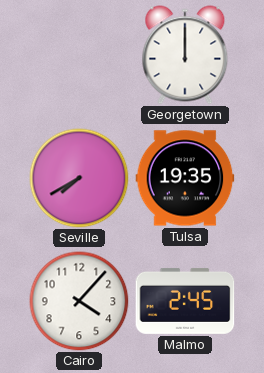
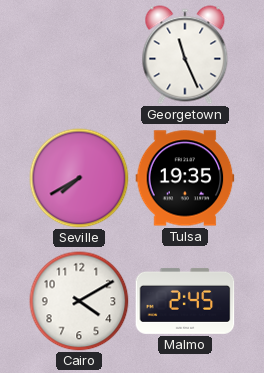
Georgetown: 12:00 -> 11:26
Cairo: 4:07 -> 4:10
